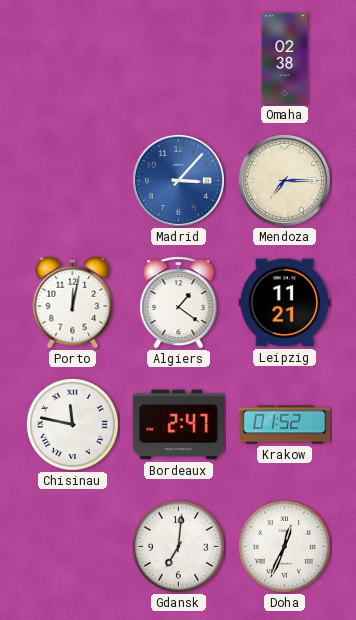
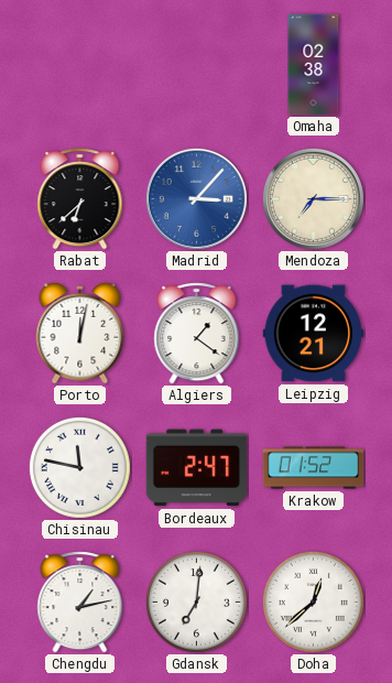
Rabat: none -> 6:38
Leipzig: 11:21 -> 12:21
Chengdu: none -> 1:13
Doha: 12:34 -> 12:38
